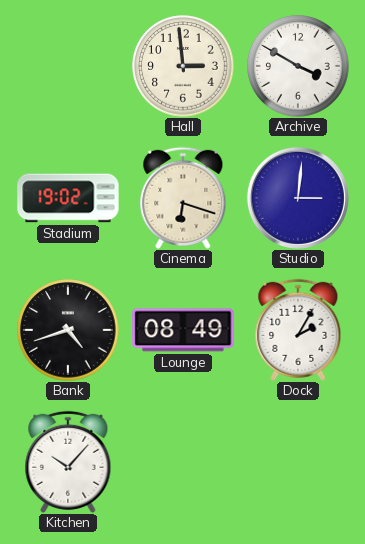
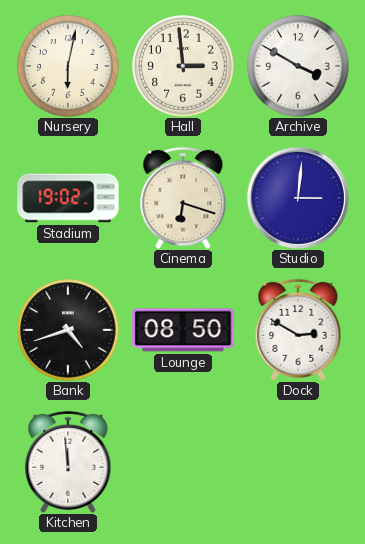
Nursery: none -> 6:02
Lounge: 08:49 -> 08:50
Dock: 2:05 -> 2:50
Kitchen: 10:07 -> 11:59
